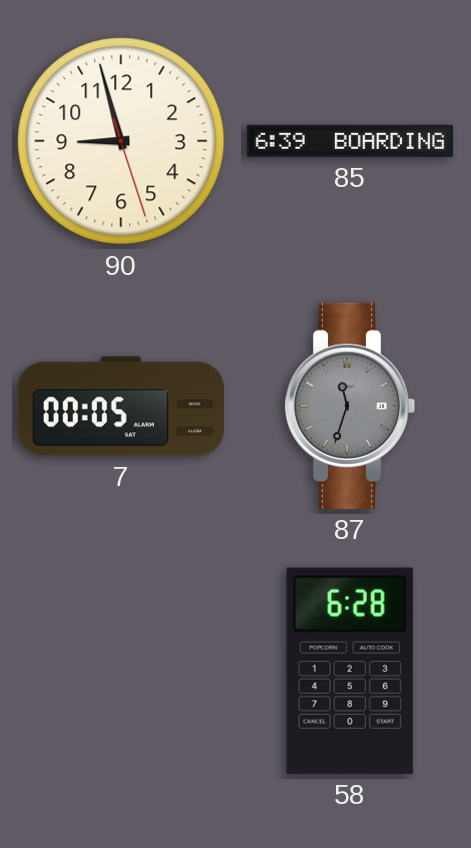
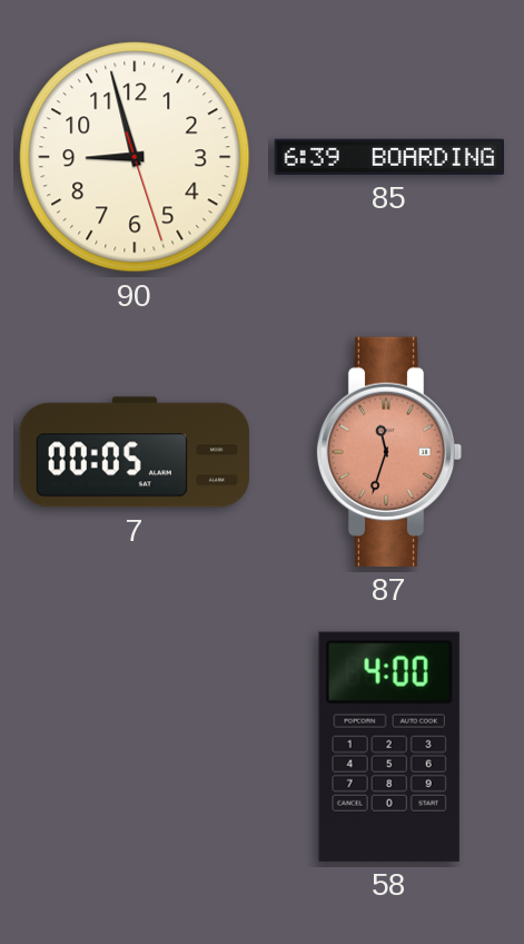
87 dial: grey -> salmon
58: 6:28 -> 4:00
